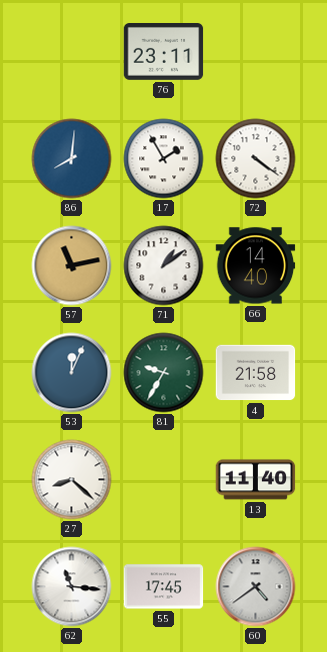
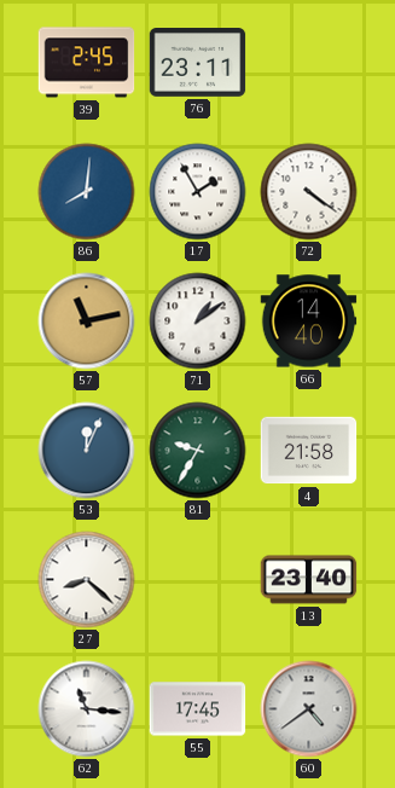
39: none -> 2:45
13: 11:40 -> 23:40
